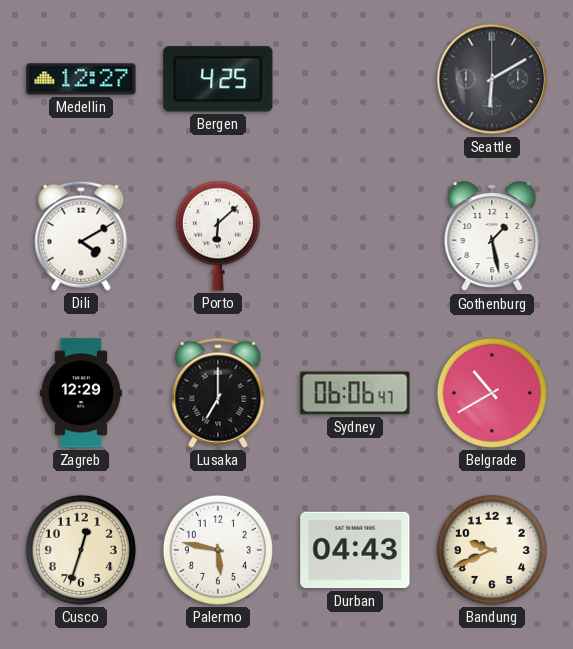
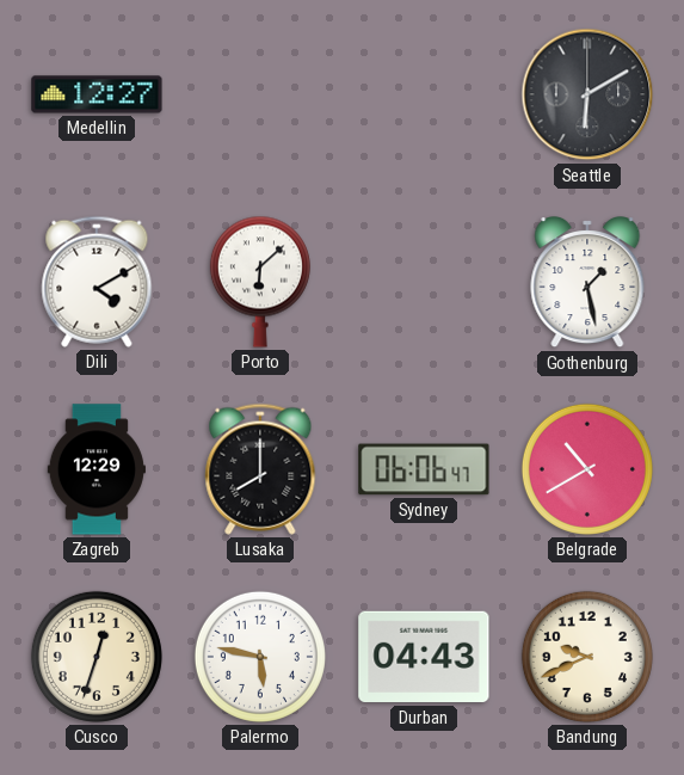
Bergen: 4:25 -> none
Lusaka: 7:00 -> 8:00
